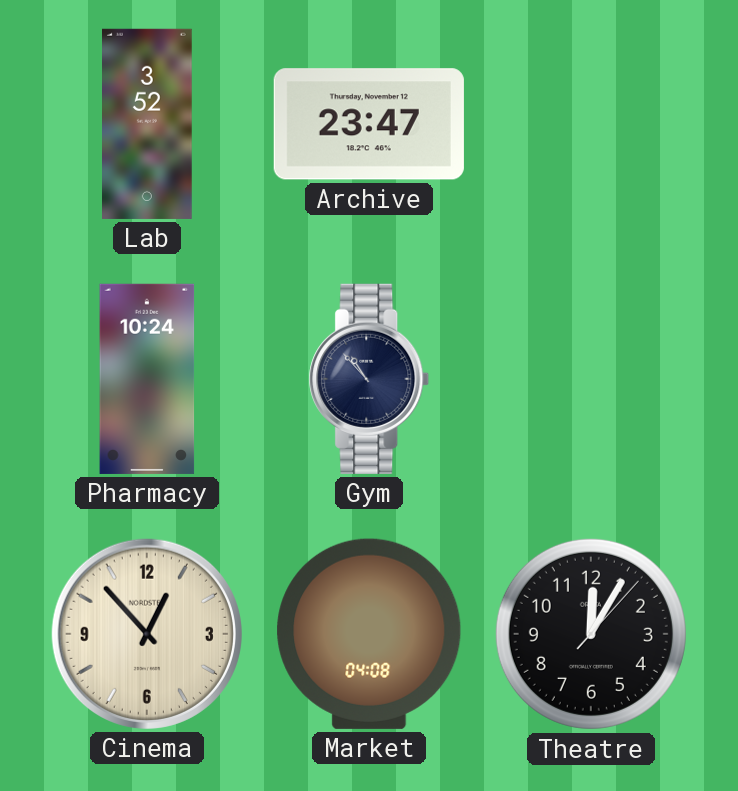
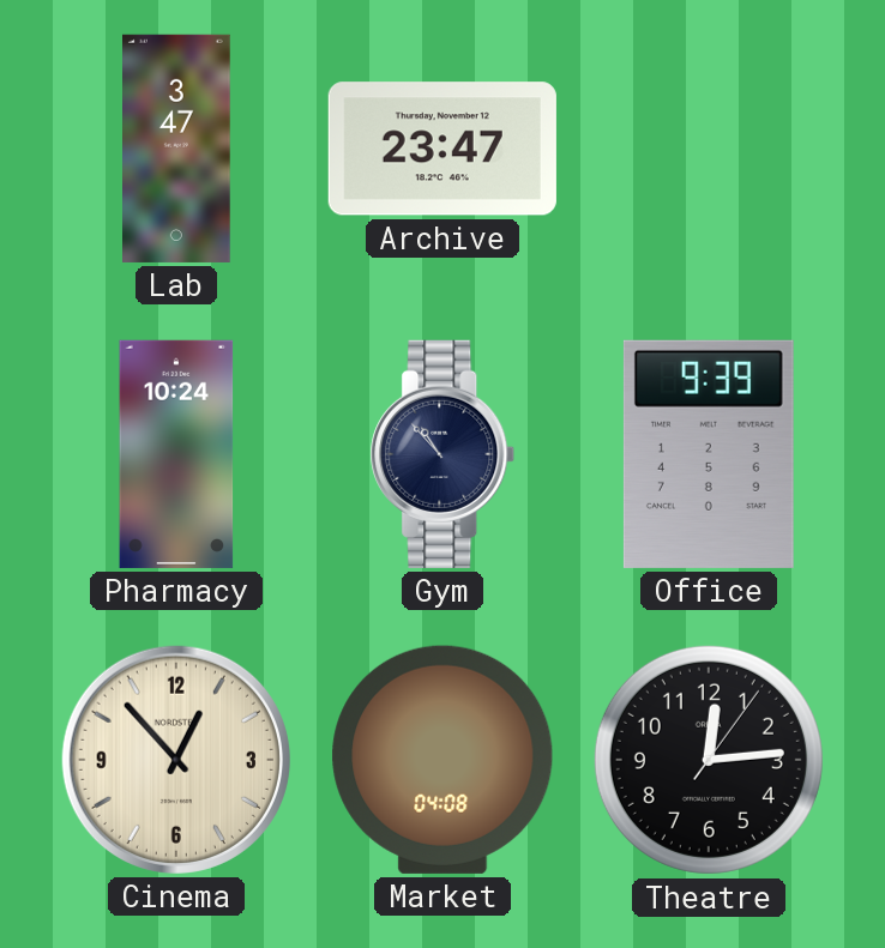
Lab: 3:52 -> 3:47
Office: none -> 9:39
Theatre: 12:05 -> 12:14
